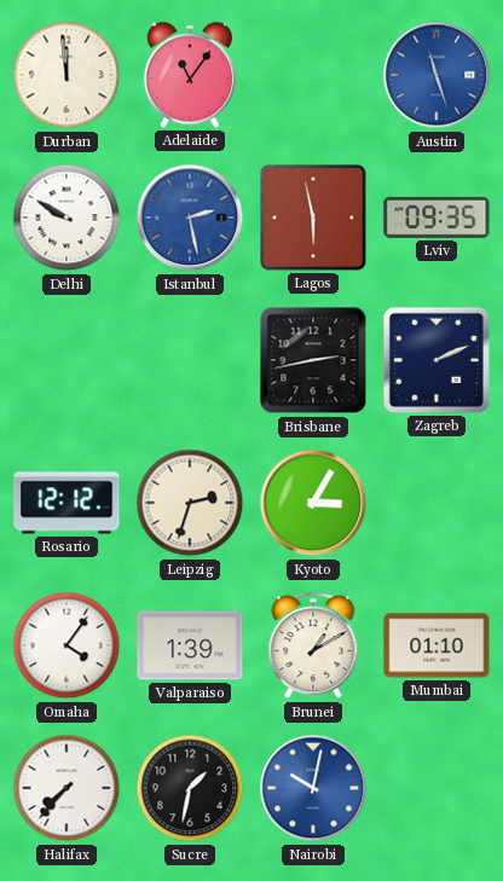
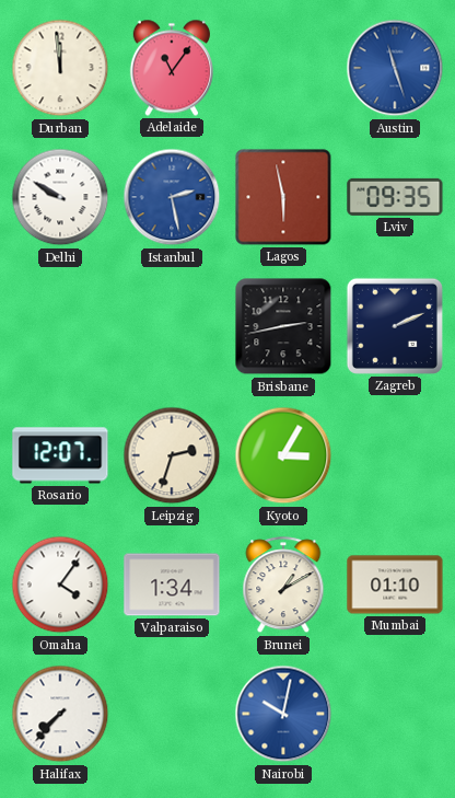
Rosario: 12:12 -> 12:07
Valparaiso: 1:39 -> 1:34
Sucre: 1:32 -> none
